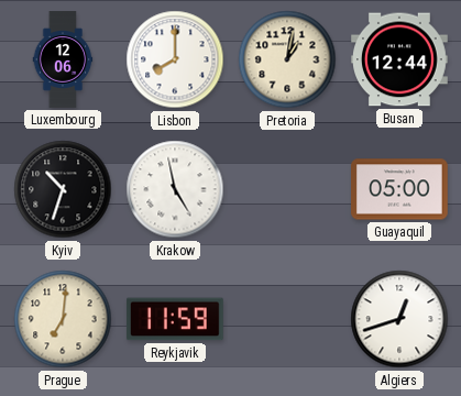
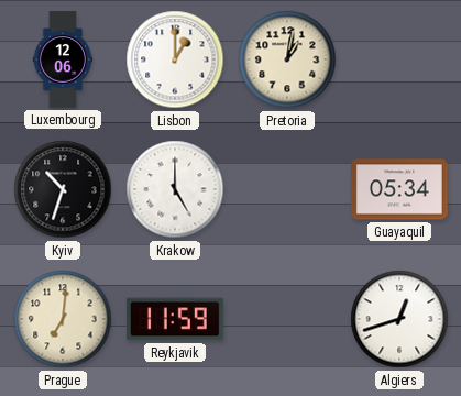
Lisbon: 8:00 -> 1:00
Busan: 12:44 -> none
Krakow: 4:58 -> 5:00
Guayaquil: 05:00 -> 05:34
